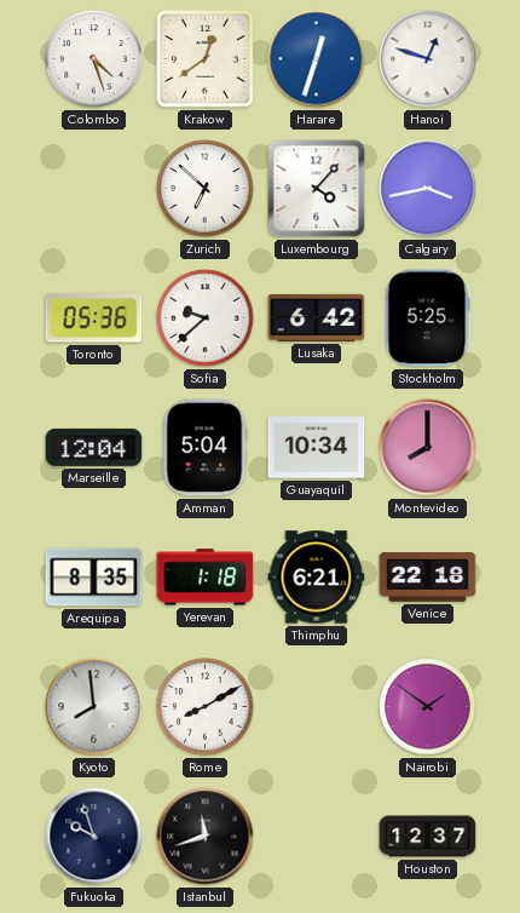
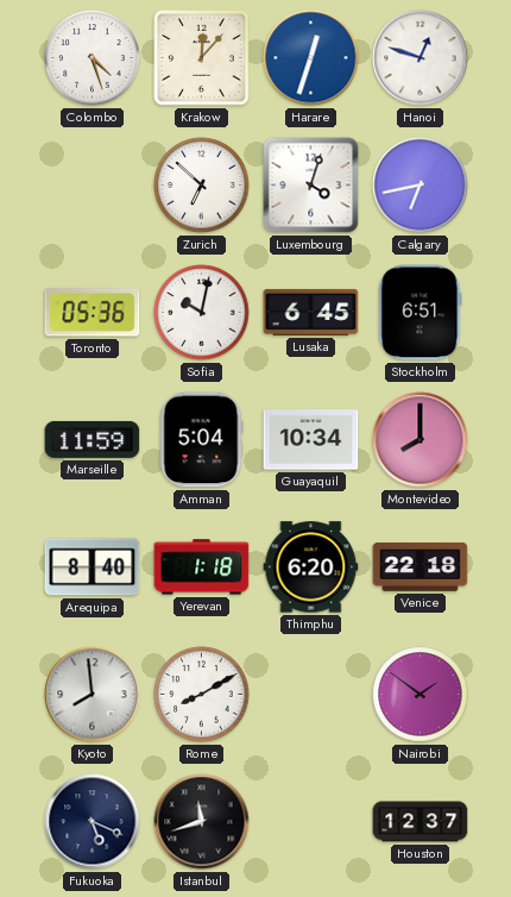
Krakow: 12:39 -> 12:07
Luxembourg: 4:07 -> 4:03
Calgary: 3:43 -> 6:43
Sofia: 9:38 -> 10:02
Lusaka: 6:42 -> 6:45
Stockholm: 5:25 -> 6:51
Marseille: 12:04 -> 11:59
Arequipa: 8:35 -> 8:40
Thimphu: 6:21 -> 6:20
Fukuoka: 9:57 -> 5:19
